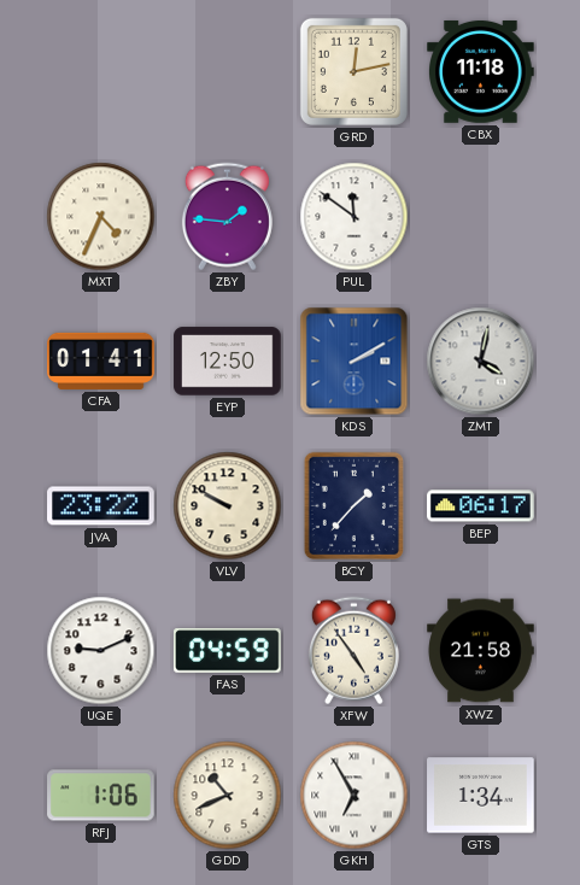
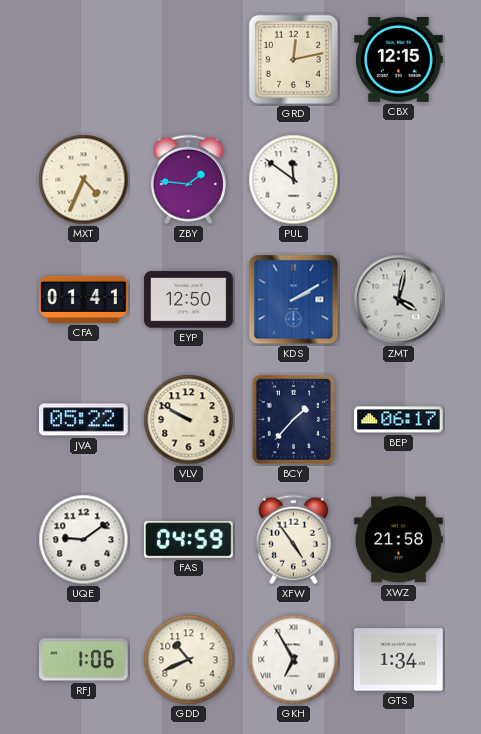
CBX: 11:18 -> 12:15
JVA: 23:22 -> 05:22
UQE: 9:11 -> 9:09
